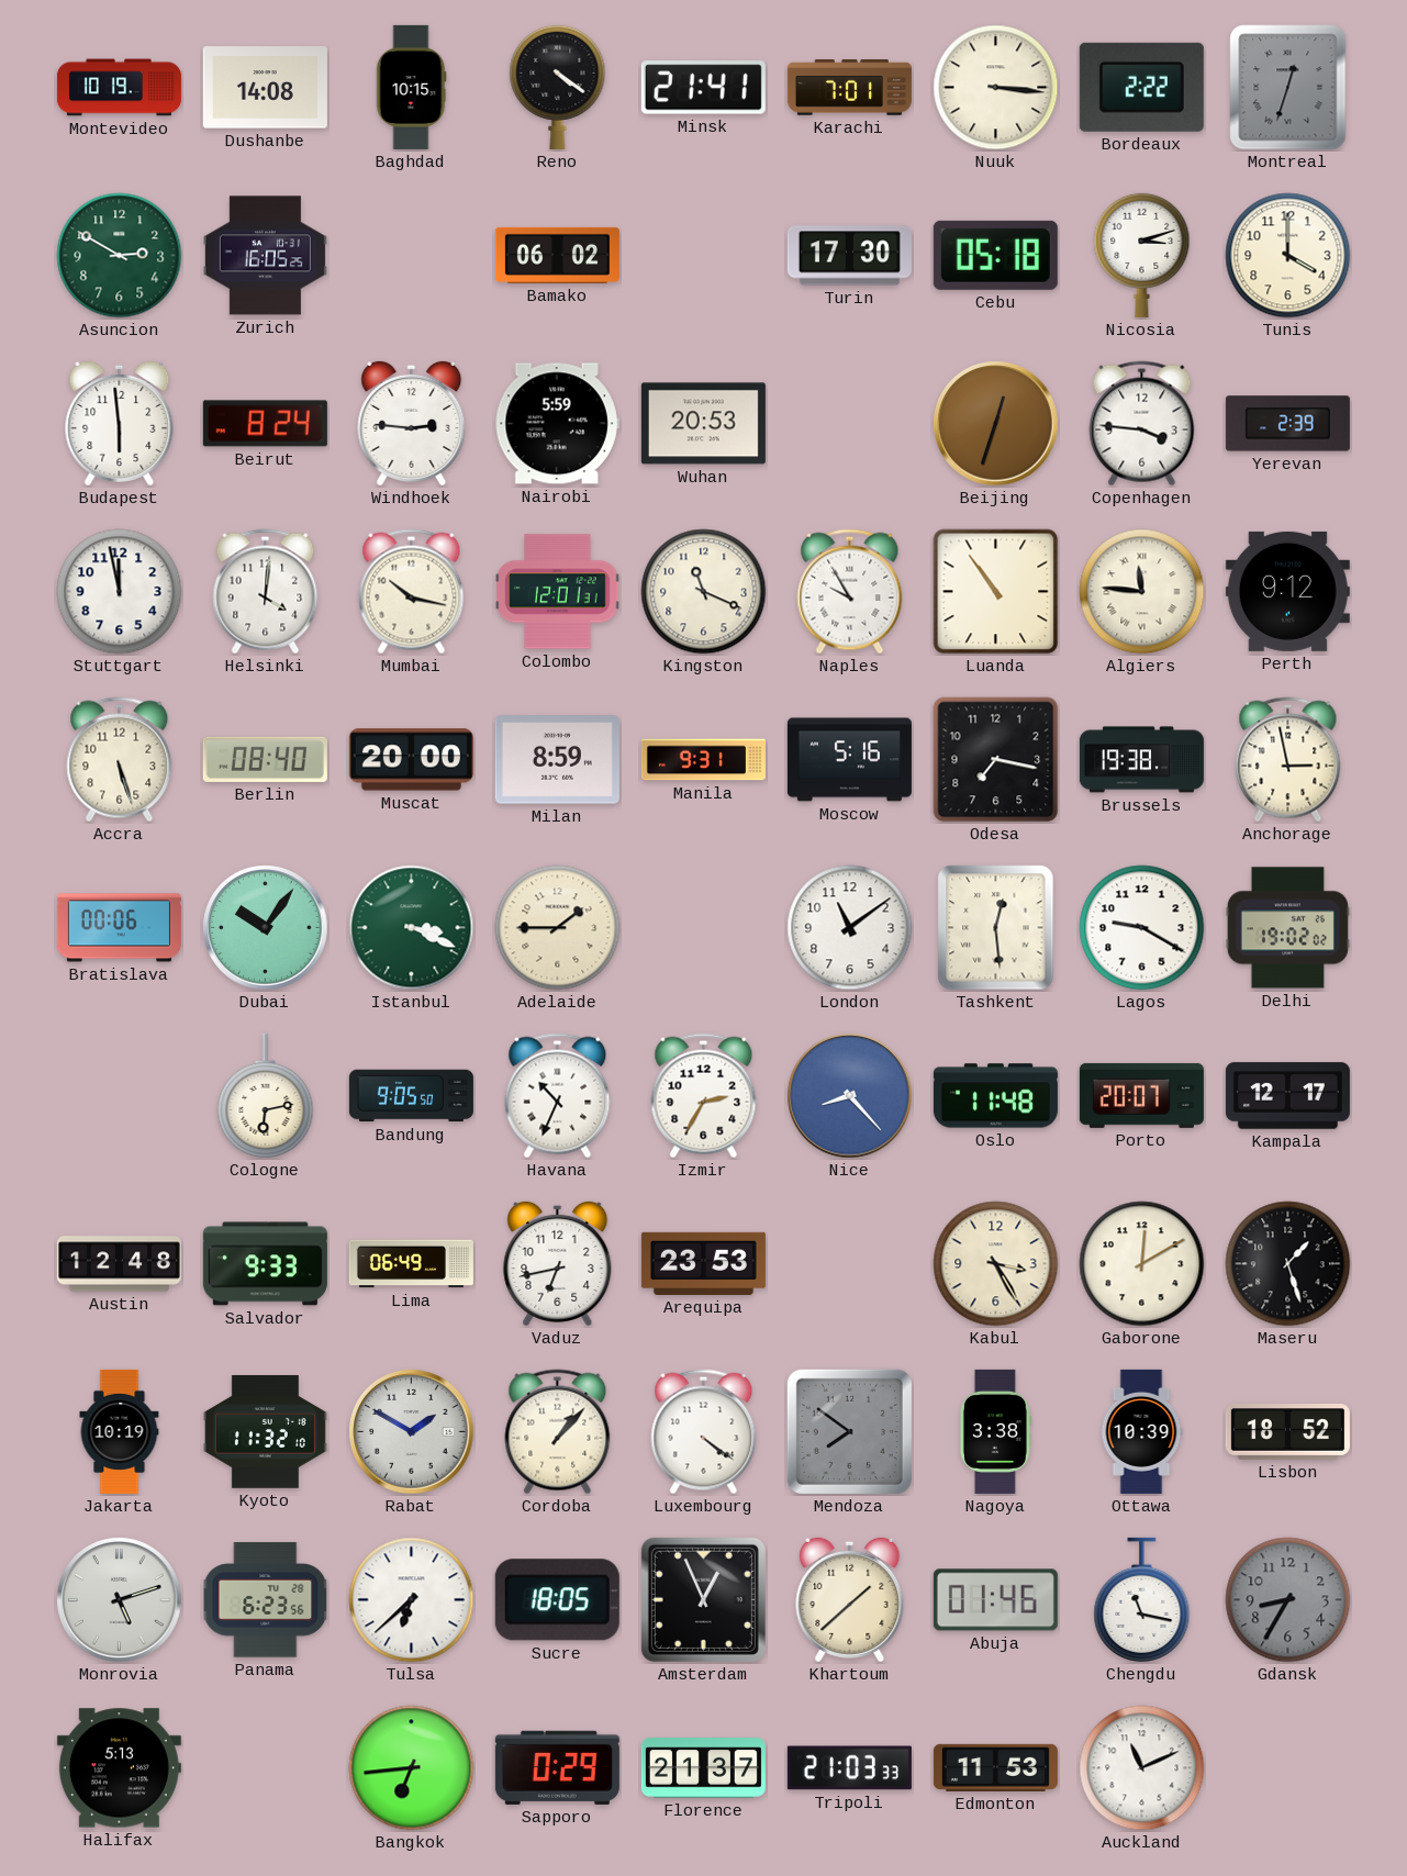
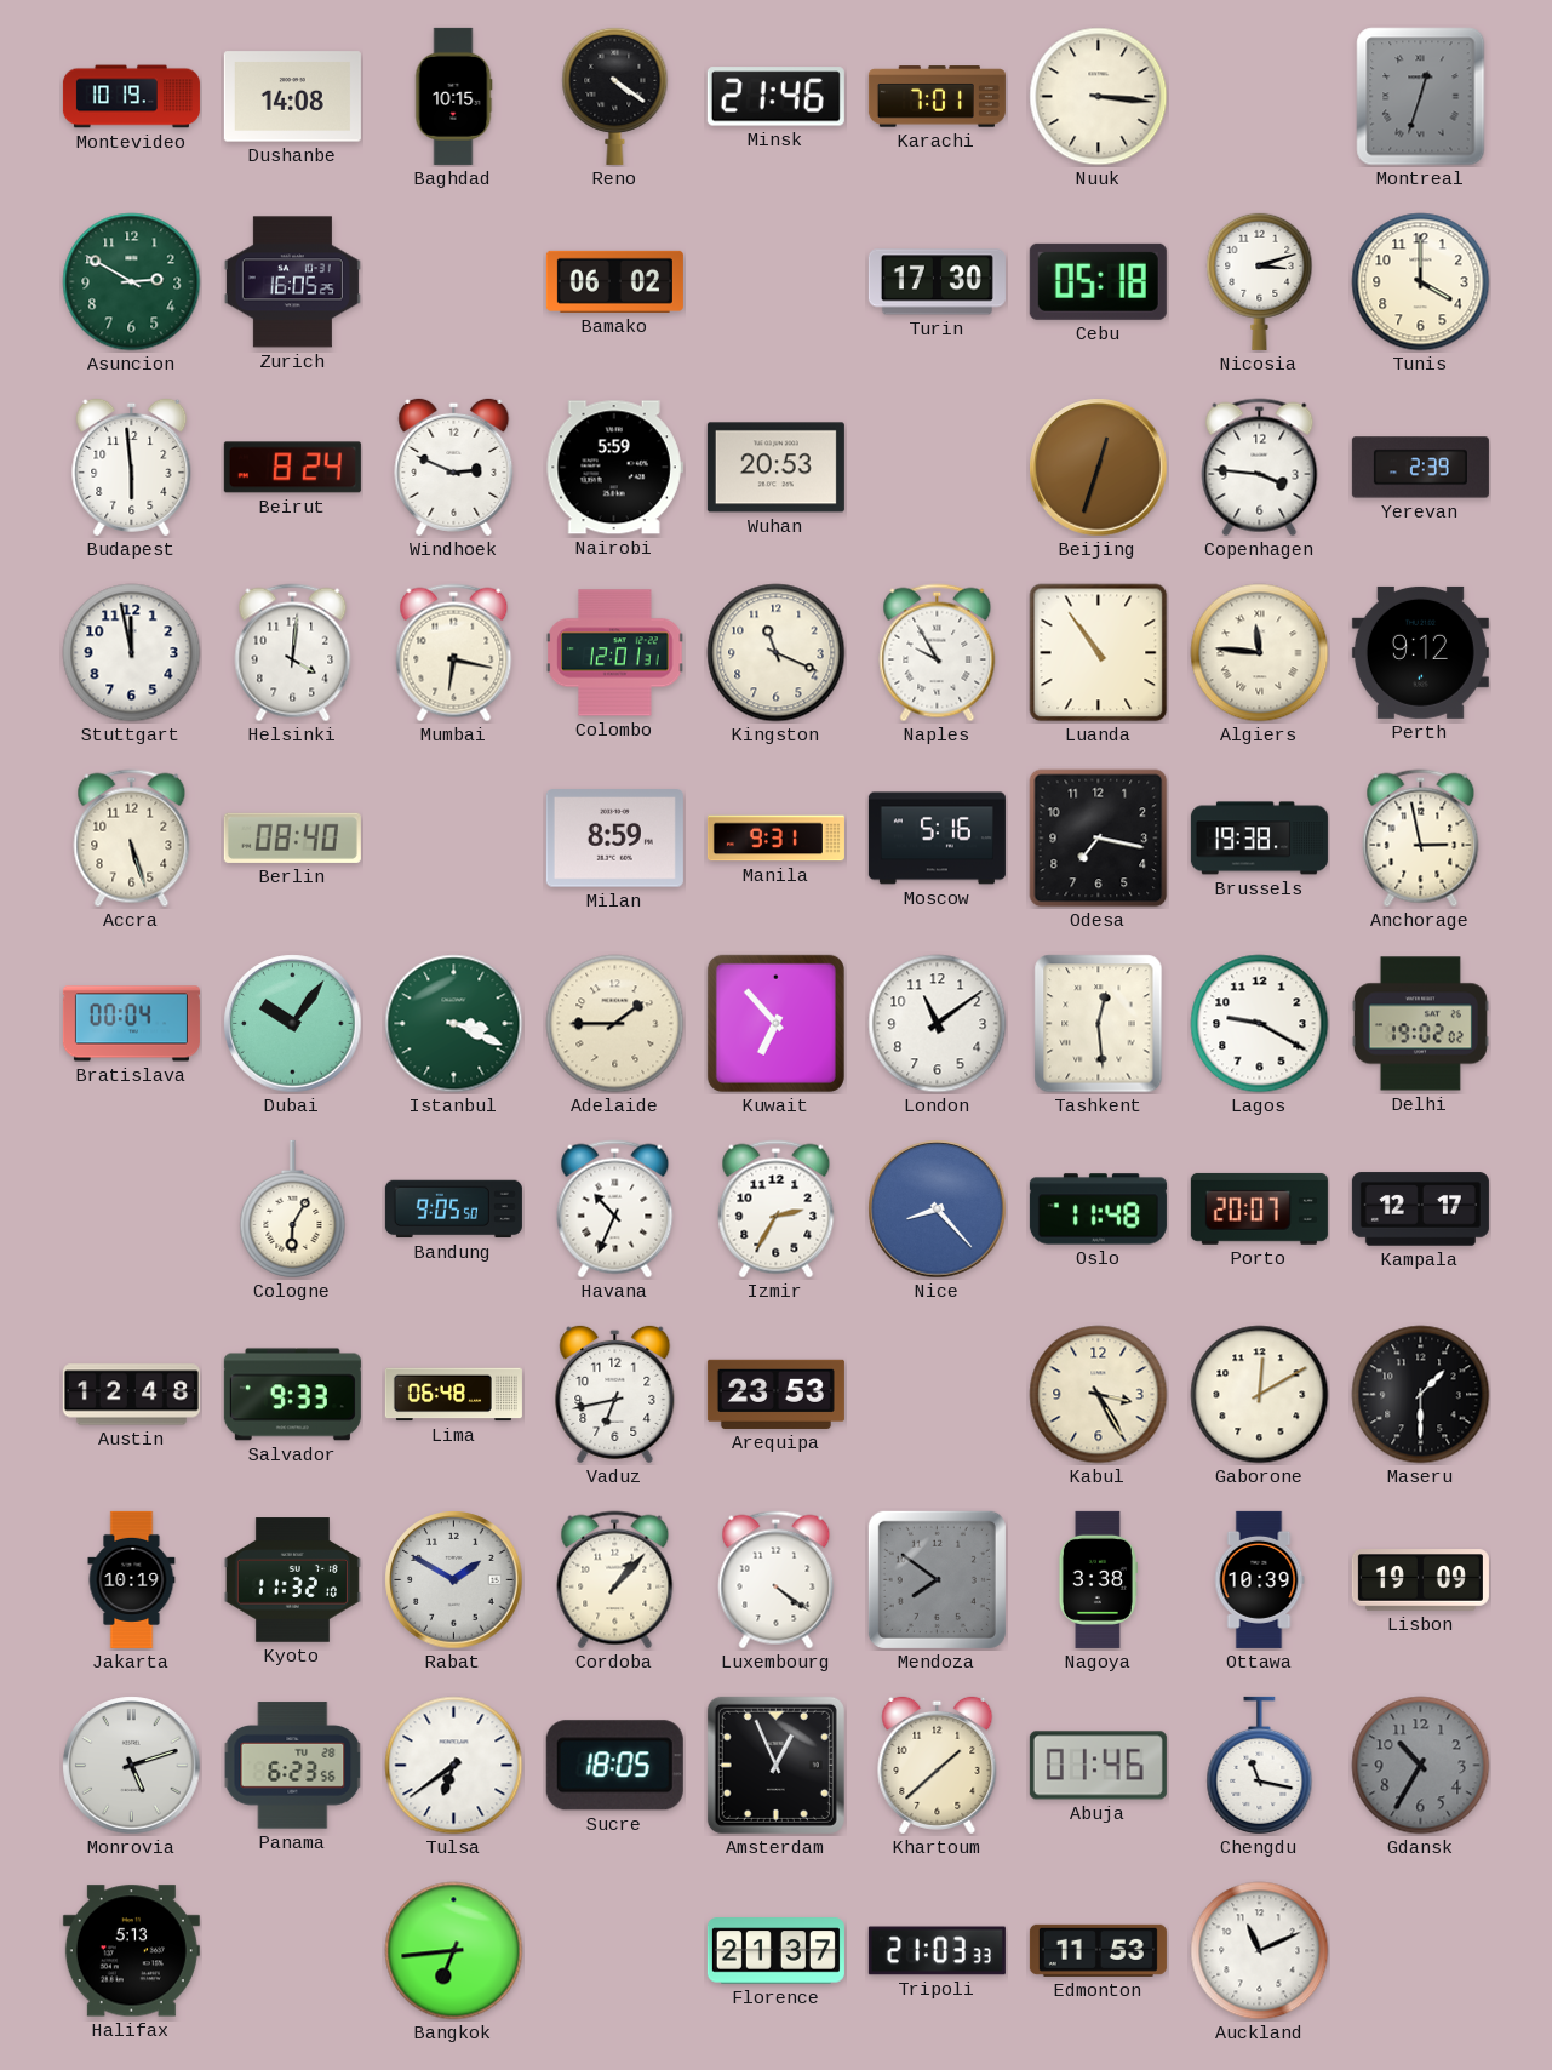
Minsk: 21:41 -> 21:46
Bordeaux: 2:22 -> none
Windhoek: 2:46 -> 2:49
Mumbai: 10:17 -> 6:17
Muscat: 20:00 -> none
Bratislava: 00:06 -> 00:04
Kuwait: none -> 6:53
Cologne: 6:13 -> 6:05
Lima: 06:49 -> 06:48
Maseru: 1:27 -> 1:30
Lisbon: 18:52 -> 19:09
Tulsa: 6:38 -> 6:39
Gdansk: 8:35 -> 10:35
Sapporo: 0:29 -> none
